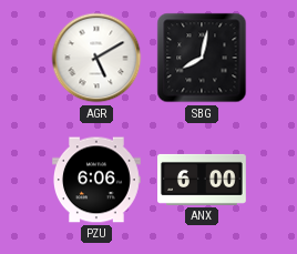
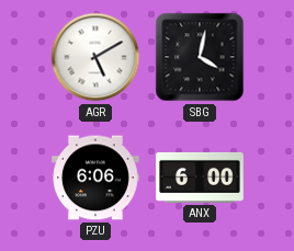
SBG: 8:02 -> 4:02
